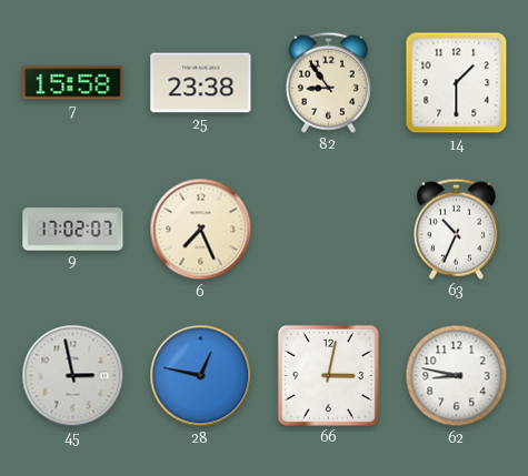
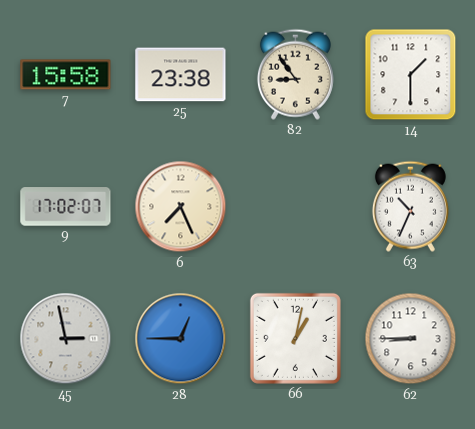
28: 12:47 -> 12:45
66: 3:02 -> 1:02
62: 8:47 -> 8:45
